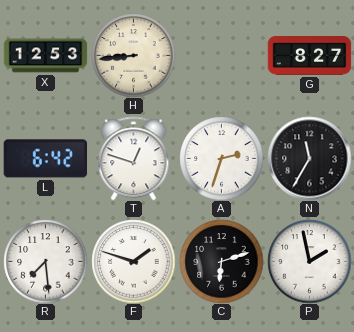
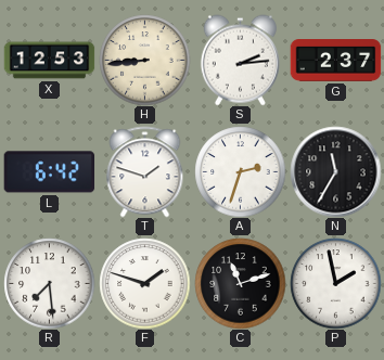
S: none -> 2:14
G: 8:27 -> 2:37
T: 12:48 -> 1:48
C: 6:12 -> 11:12
